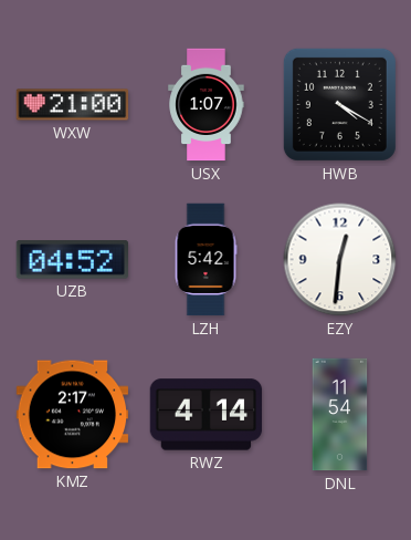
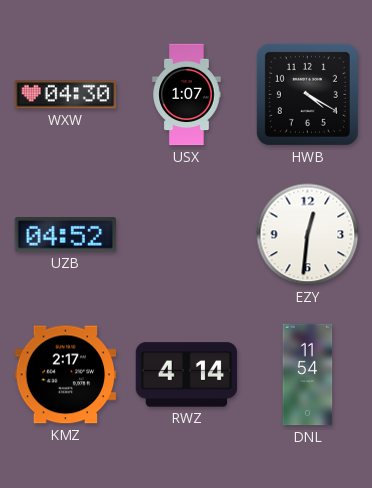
WXW: 21:00 -> 04:30
LZH: 5:42 -> none
